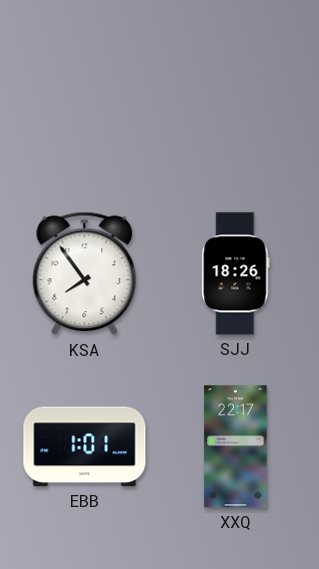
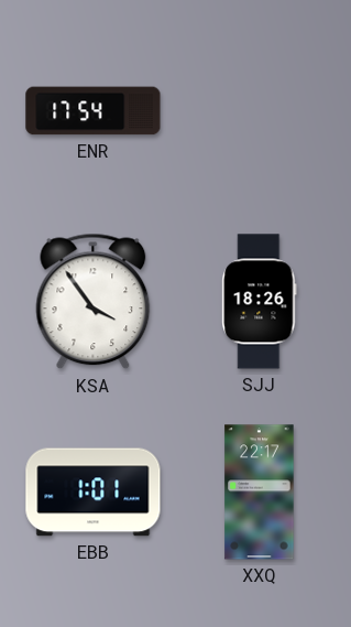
ENR: none -> 17:54
KSA: 7:54 -> 3:54
